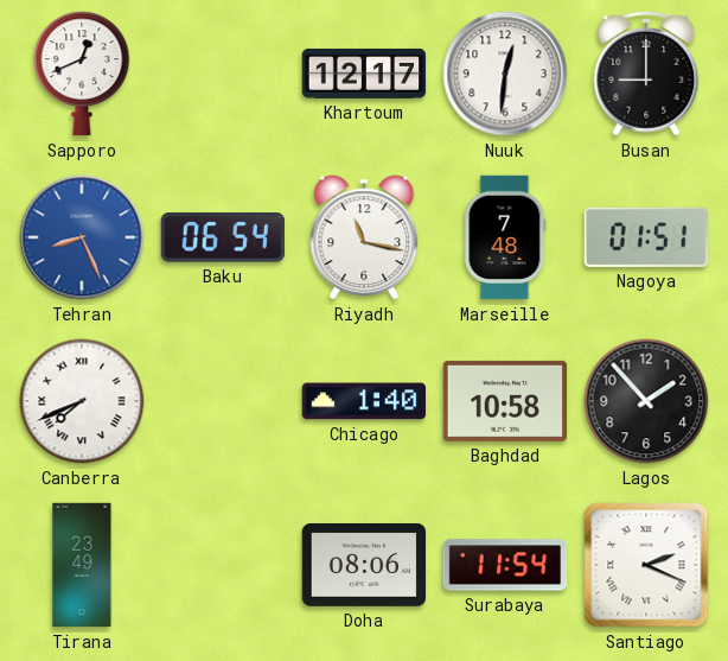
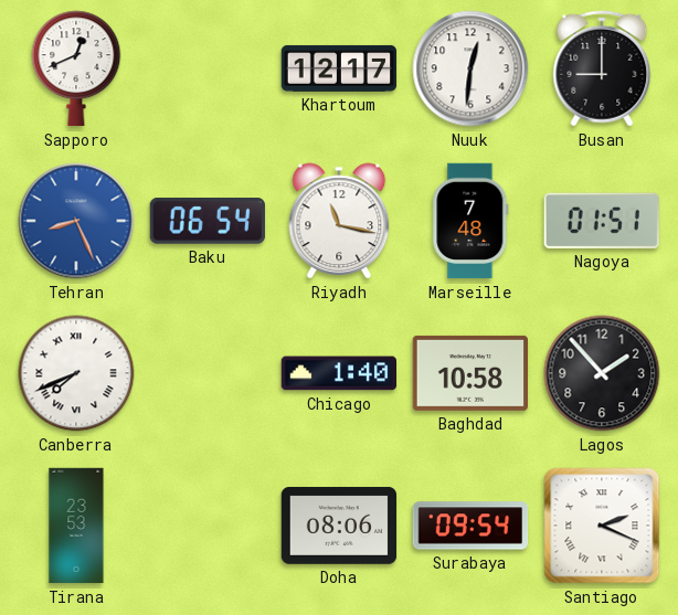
Tirana: 23:49 -> 23:53
Surabaya: 11:54 -> 09:54
